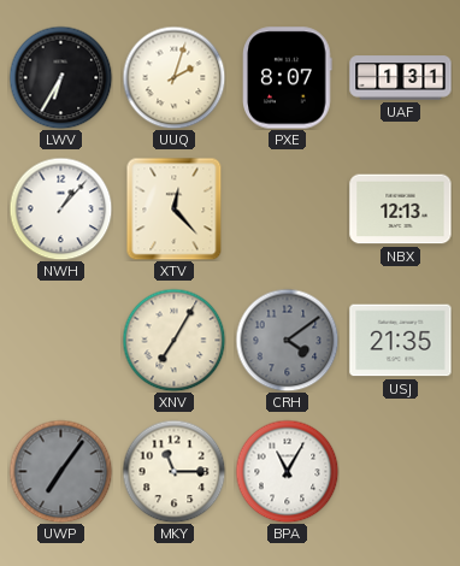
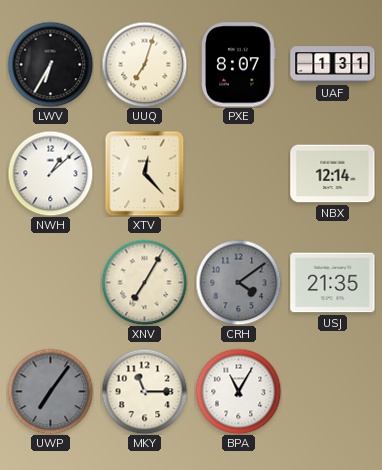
UUQ: 2:03 -> 7:03
NWH: 1:07 -> 1:08
NBX: 12:13 -> 12:14
